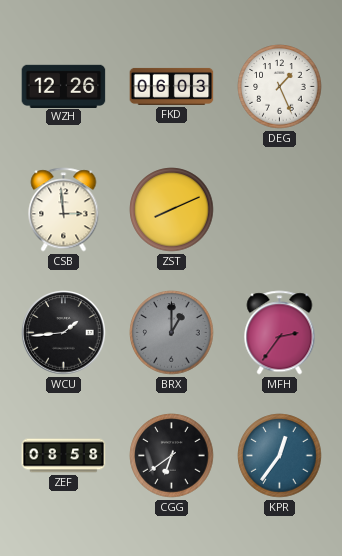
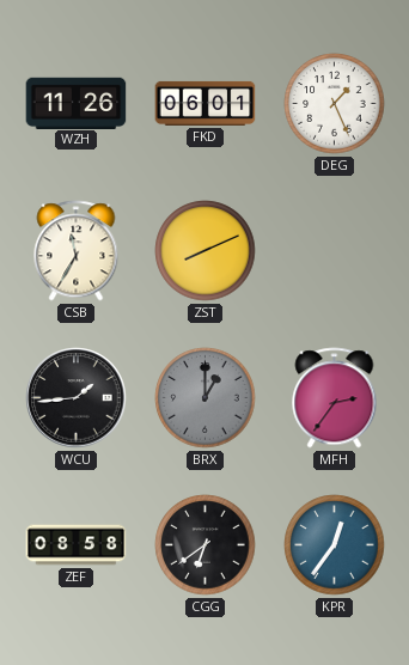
WZH: 12:26 -> 11:26
FKD: 06:03 -> 06:01
CSB: 2:59 -> 11:35
